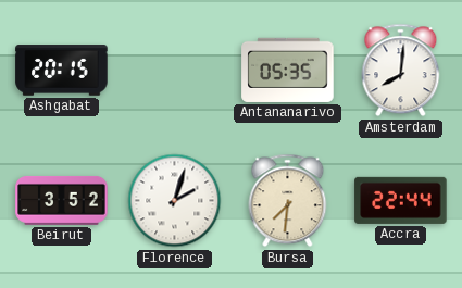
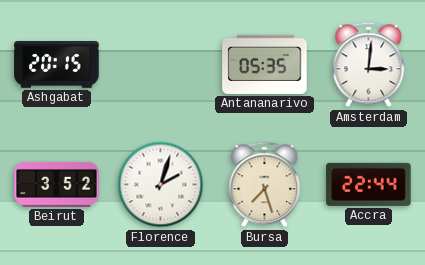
Amsterdam: 8:01 -> 3:01
Bursa: 7:31 -> 7:27
